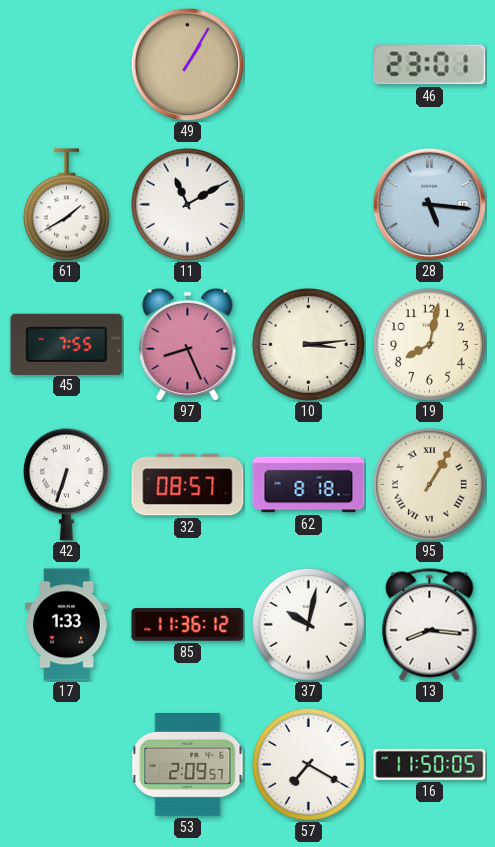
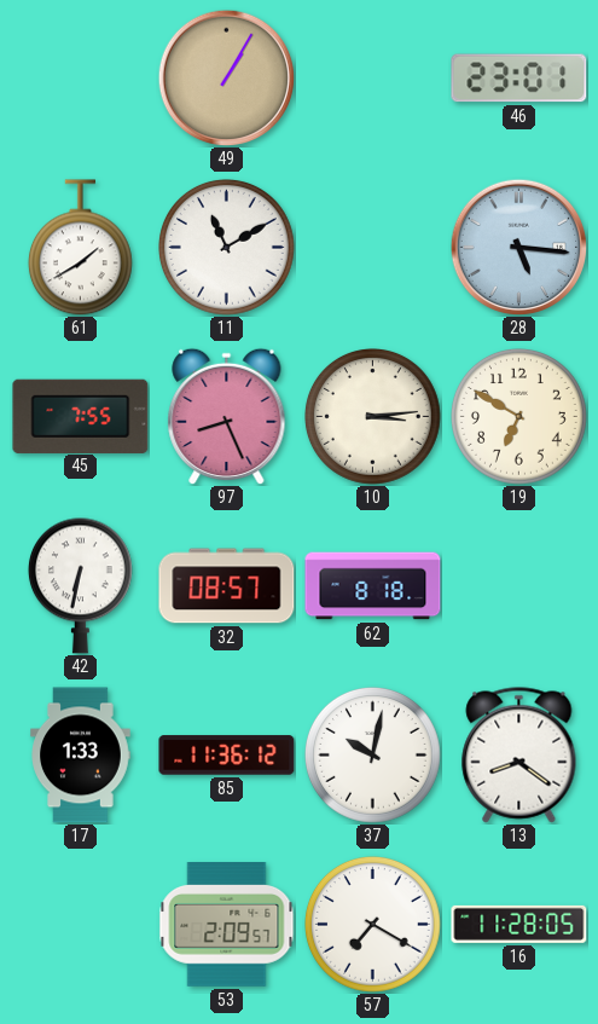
19: 8:02 -> 6:50
42: 6:33 -> 6:32
95: 1:05 -> none
13: 8:16 -> 8:21
16: 11:50 -> 11:28
